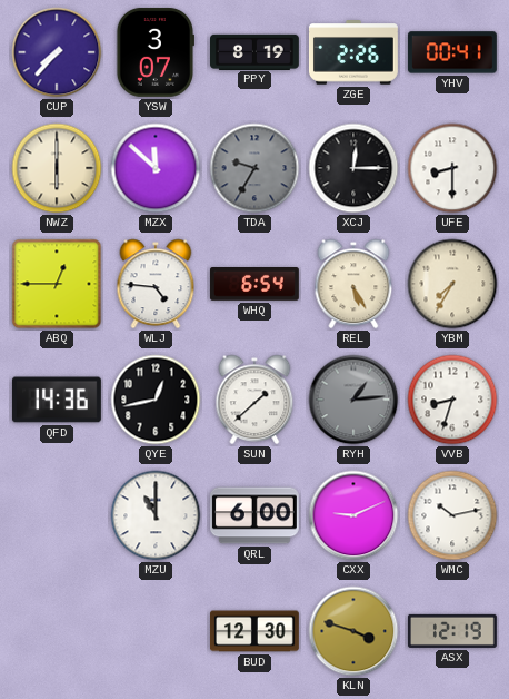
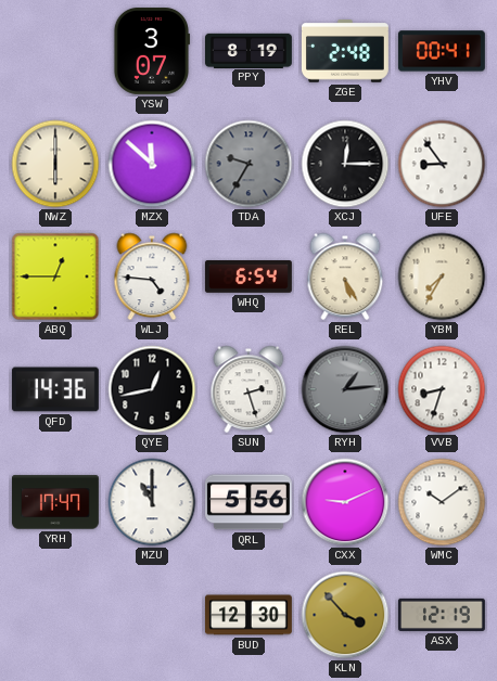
CUP: 7:37 -> none
ZGE: 2:26 -> 2:48
UFE: 8:30 -> 8:54
SUN: 1:38 -> 2:27
YRH: none -> 17:47
QRL: 6:00 -> 5:56
WMC: 10:13 -> 10:09
KLN: 3:48 -> 3:53
